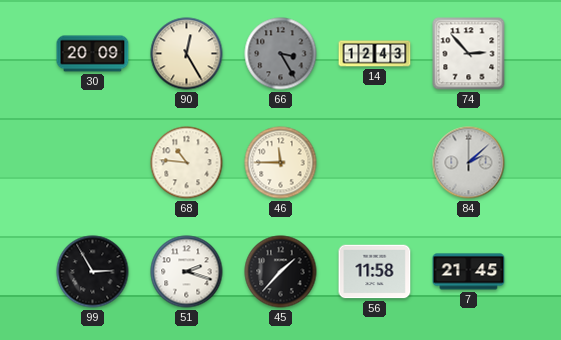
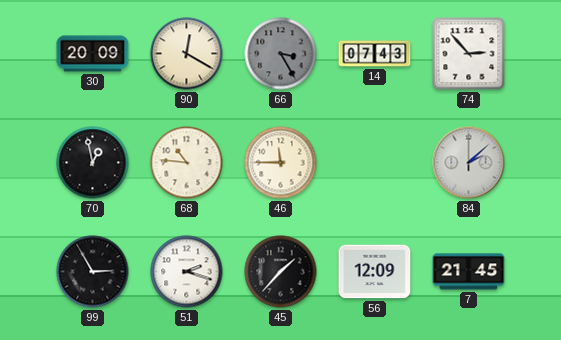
90: 12:25 -> 12:20
14: 12:43 -> 07:43
70: none -> 12:58
56: 11:58 -> 12:09
